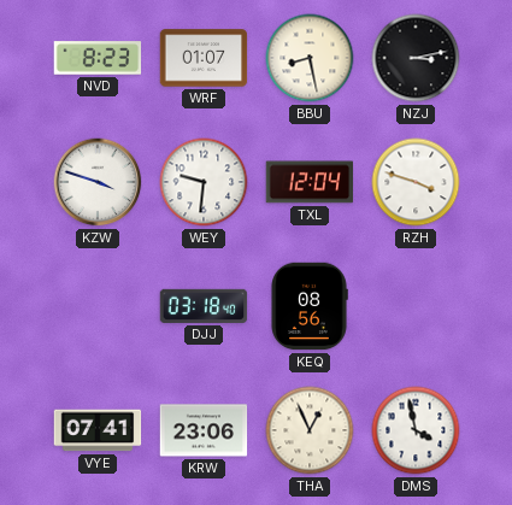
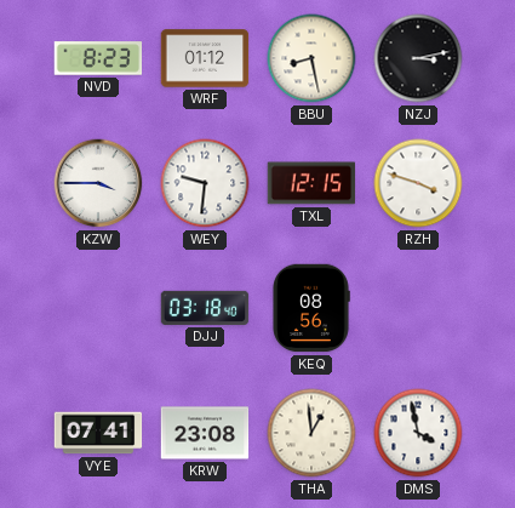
WRF: 01:07 -> 01:12
KZW: 3:48 -> 3:45
TXL: 12:04 -> 12:15
KRW: 23:06 -> 23:08
THA: 12:56 -> 12:59
